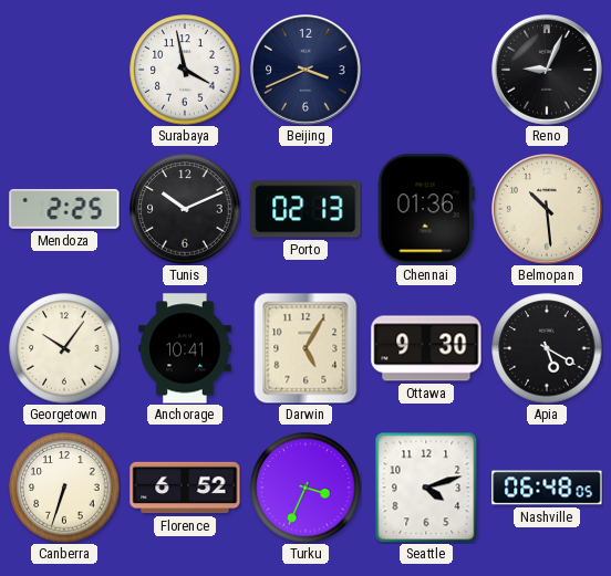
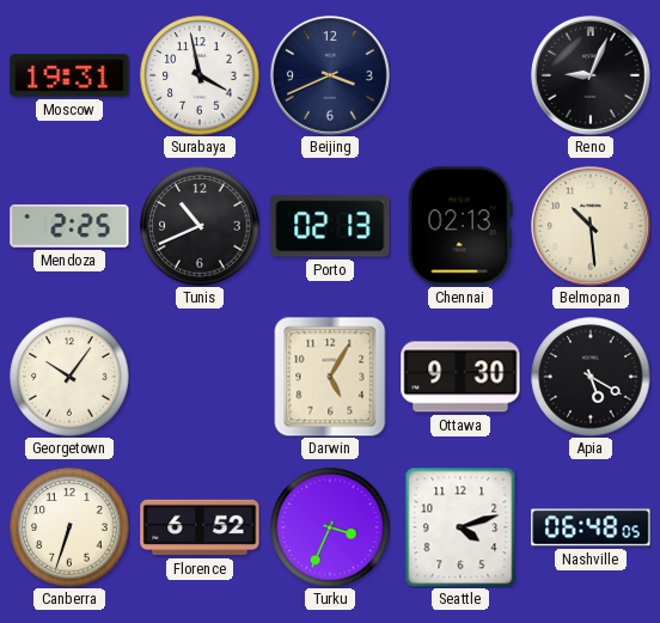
Moscow: none -> 19:31
Tunis: 10:11 -> 10:41
Chennai: 01:36 -> 02:13
Anchorage: 10:41 -> none
